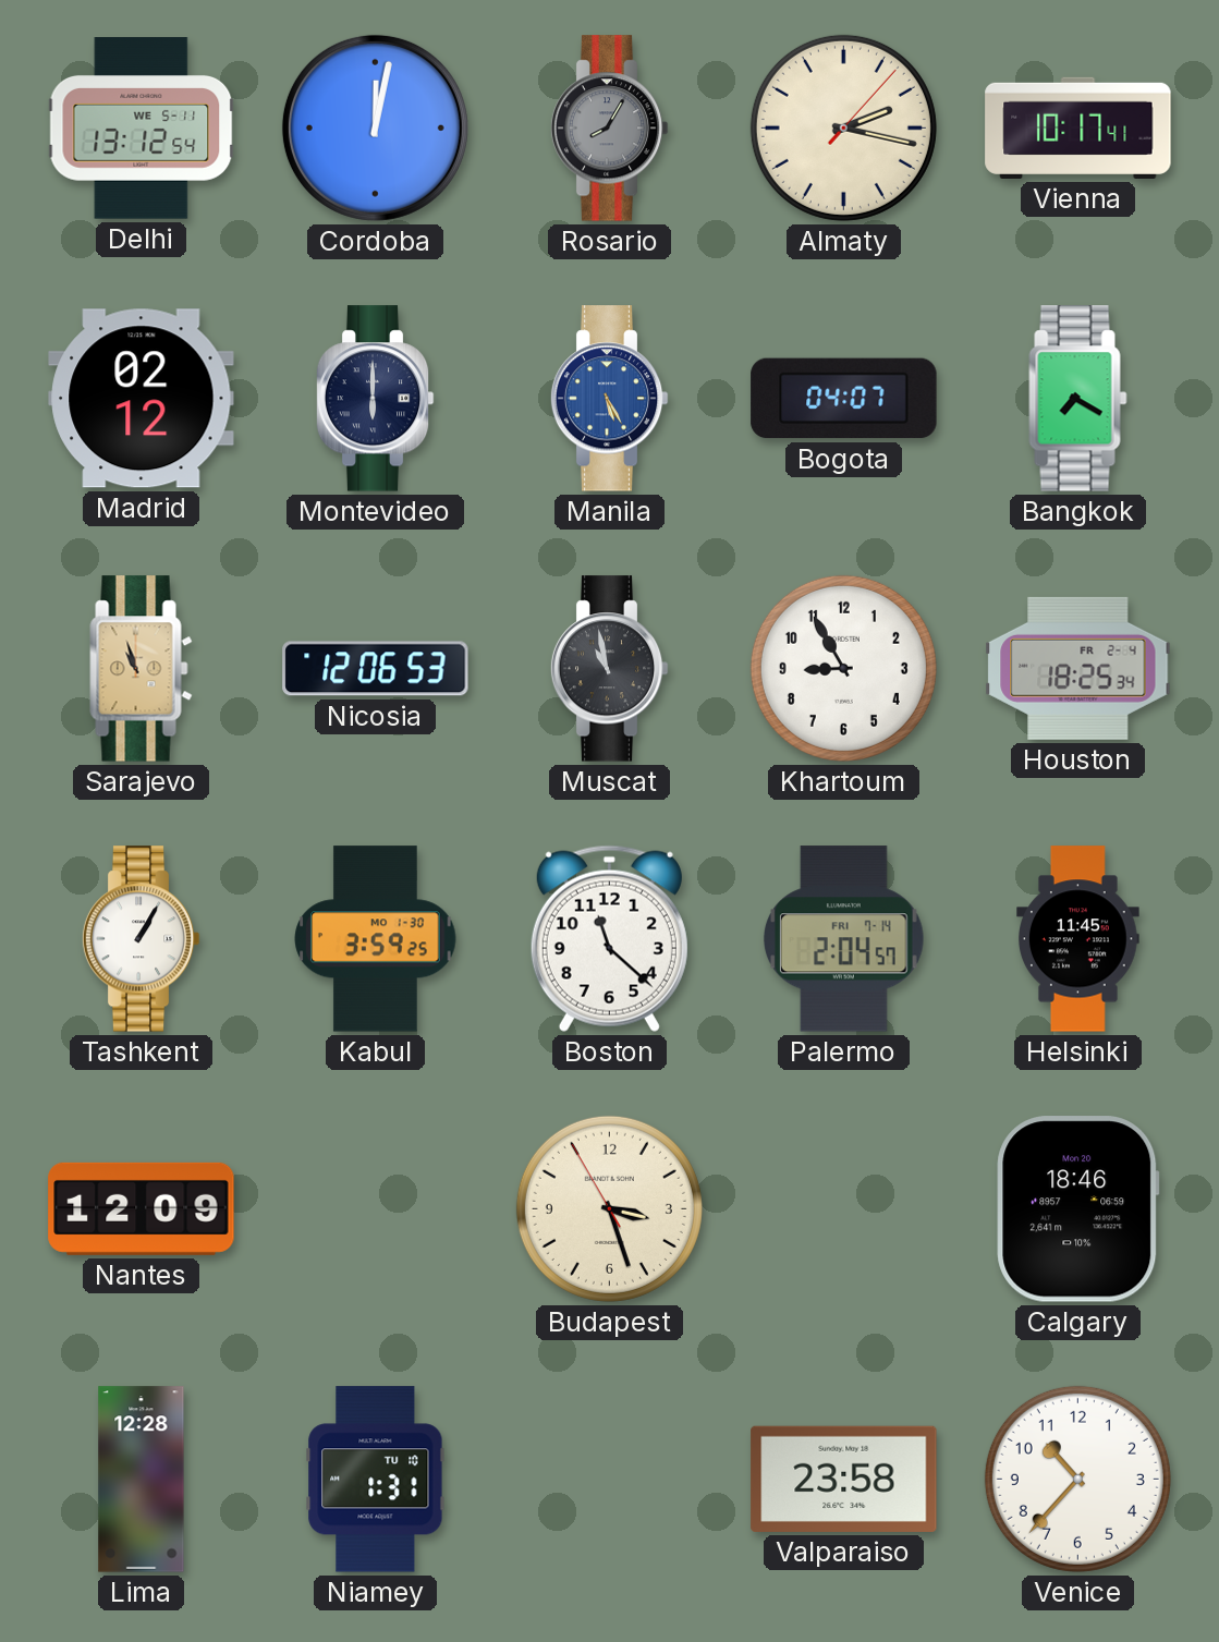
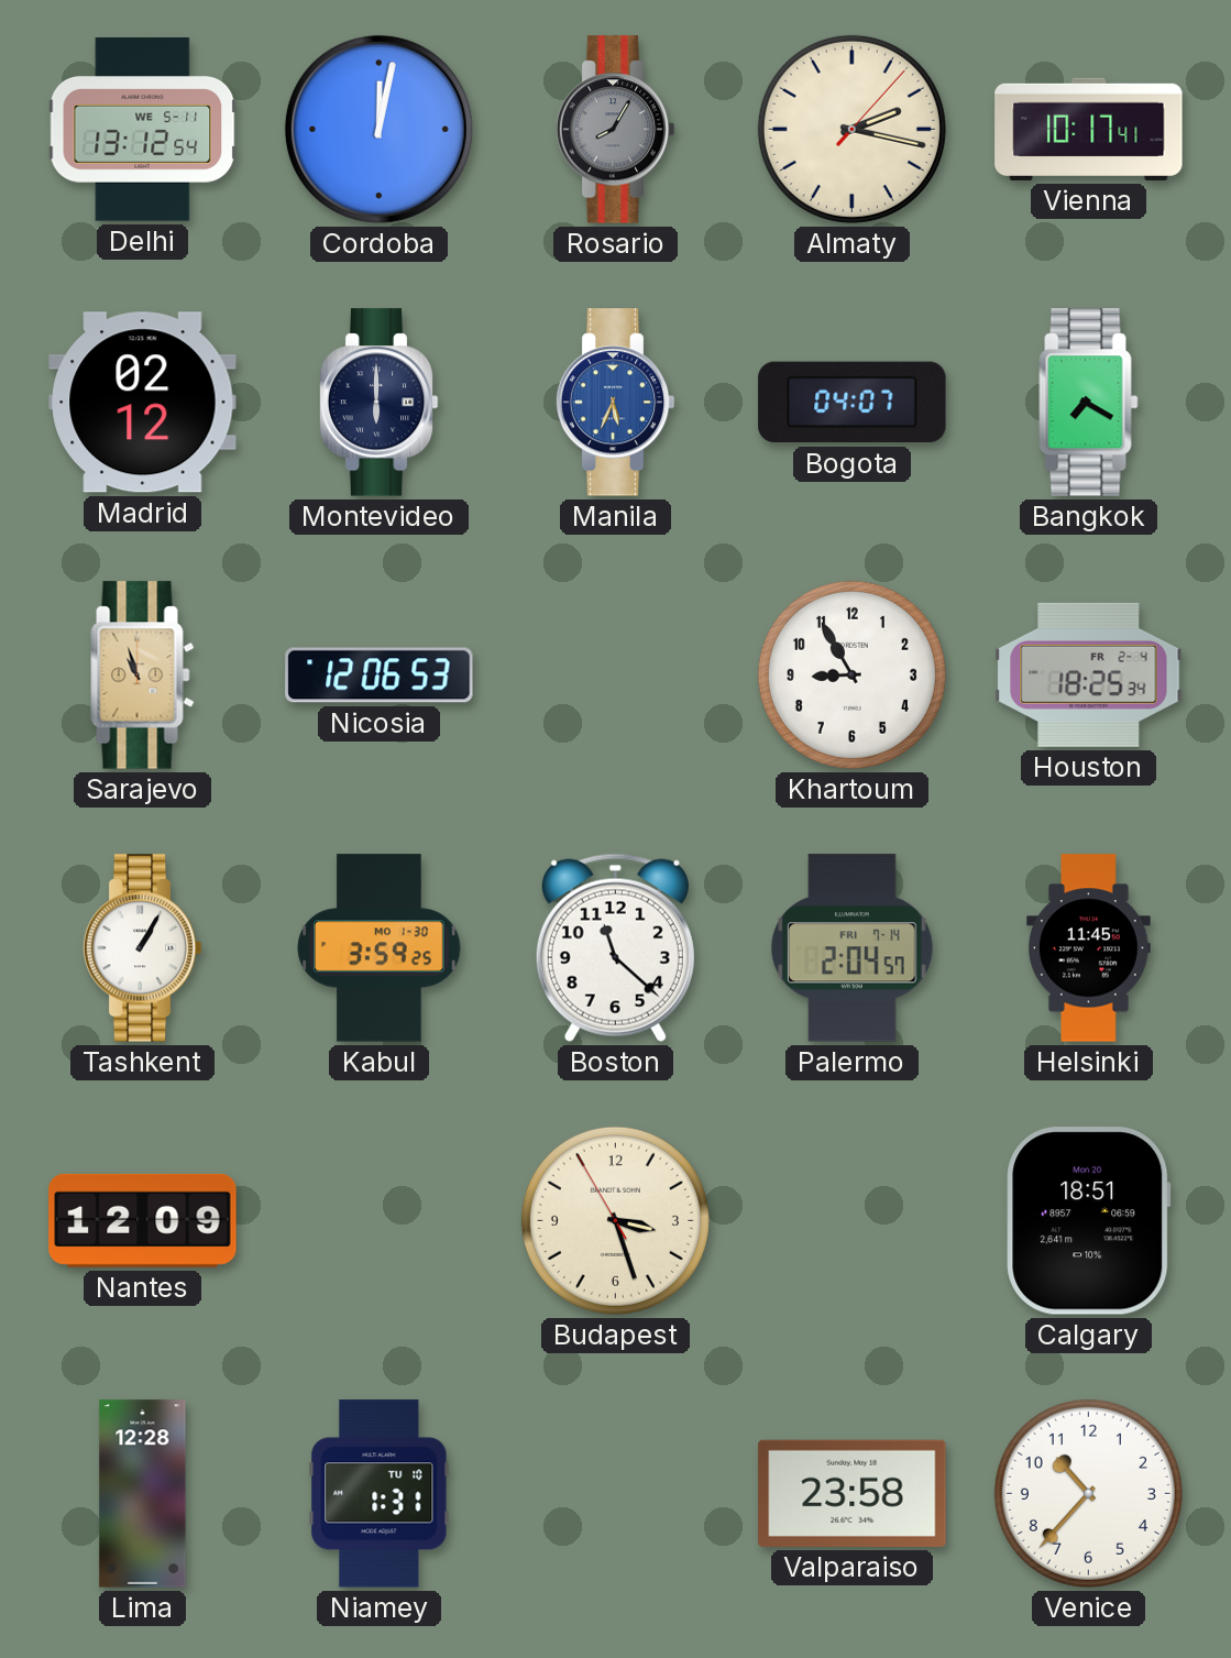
Manila: 5:25 -> 5:34
Muscat: 10:58 -> none
Calgary: 18:46 -> 18:51
